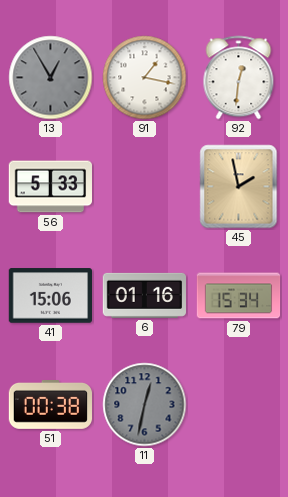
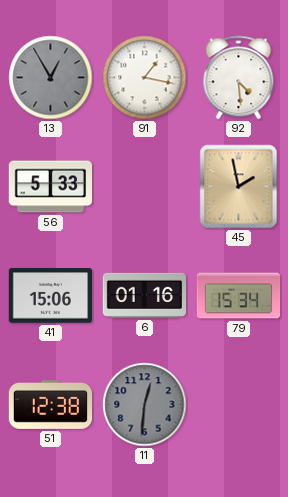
92: 12:31 -> 4:29
51: 00:38 -> 12:38
11: 12:32 -> 12:31
